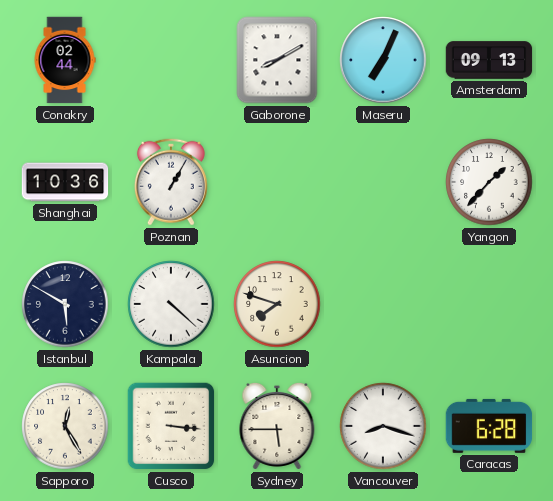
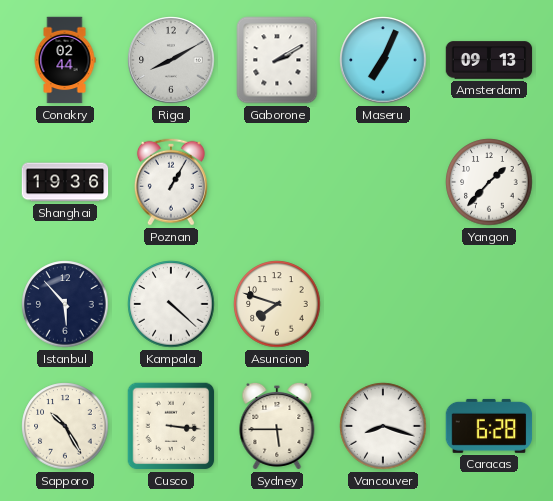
Riga: none -> 8:10
Gaborone: 8:10 -> 2:10
Shanghai: 10:36 -> 19:36
Istanbul: 5:50 -> 5:53
Sapporo: 12:25 -> 10:25
